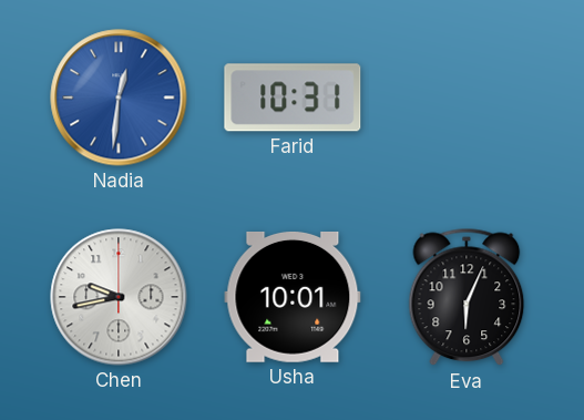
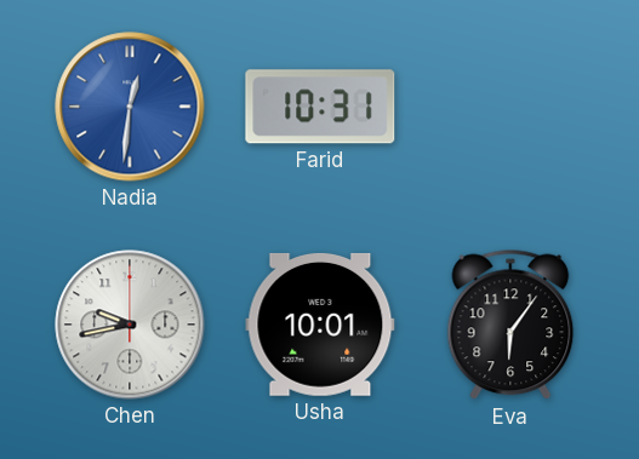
Eva: 6:04 -> 6:06
